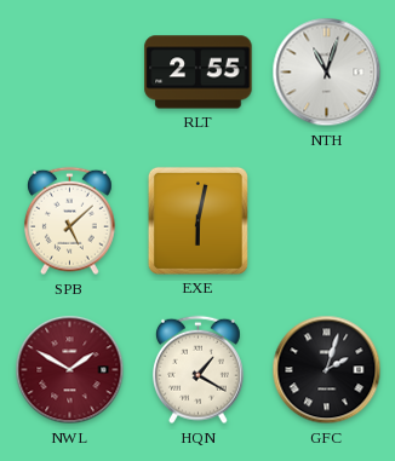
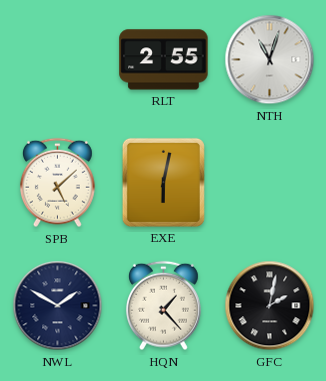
NWL dial: burgundy -> navy
HQN: 1:20 -> 1:23
GFC: 2:03 -> 2:02
